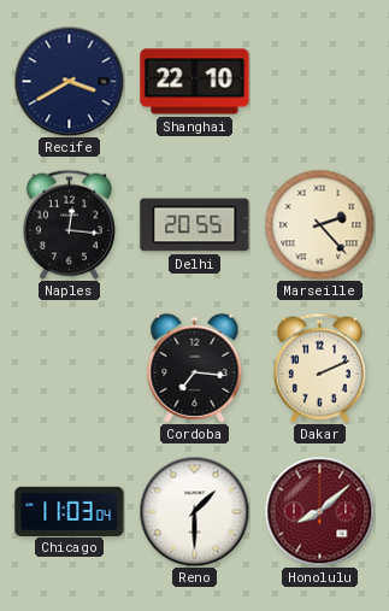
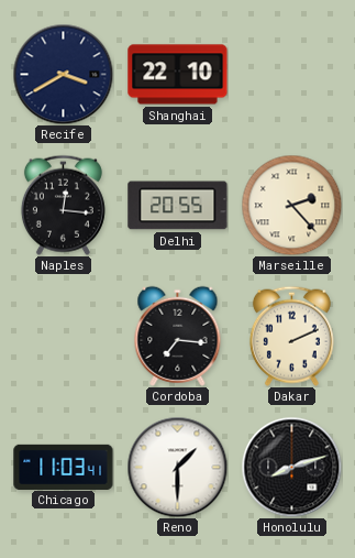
Chicago: 11:03:04 -> 11:03:41
Honolulu: 8:08 -> 8:12
Honolulu dial: burgundy -> black
